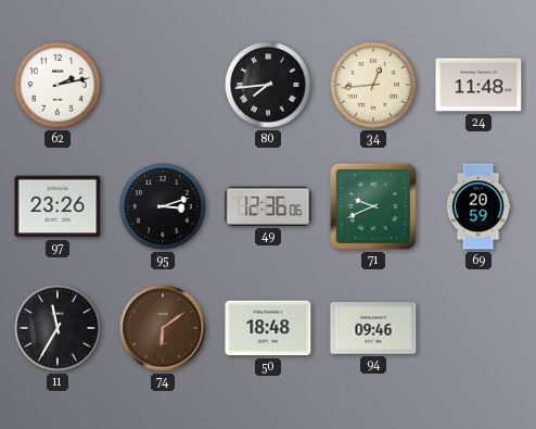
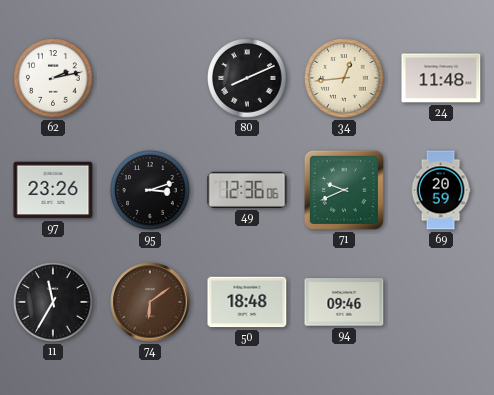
80: 7:44 -> 8:11
